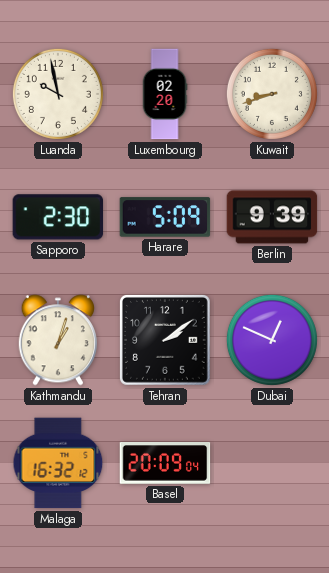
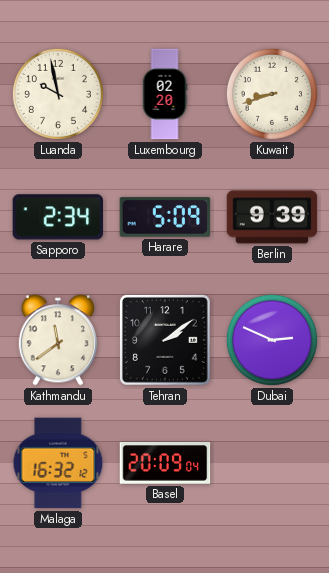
Sapporo: 2:30 -> 2:34
Kathmandu: 1:03 -> 11:39
Dubai: 12:49 -> 2:49
